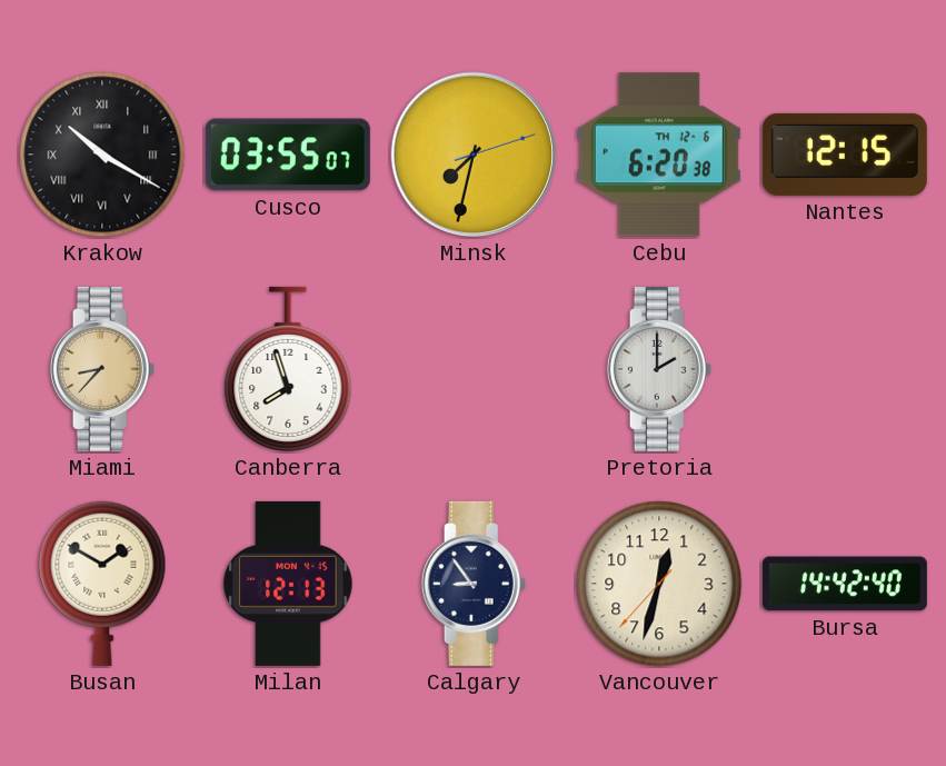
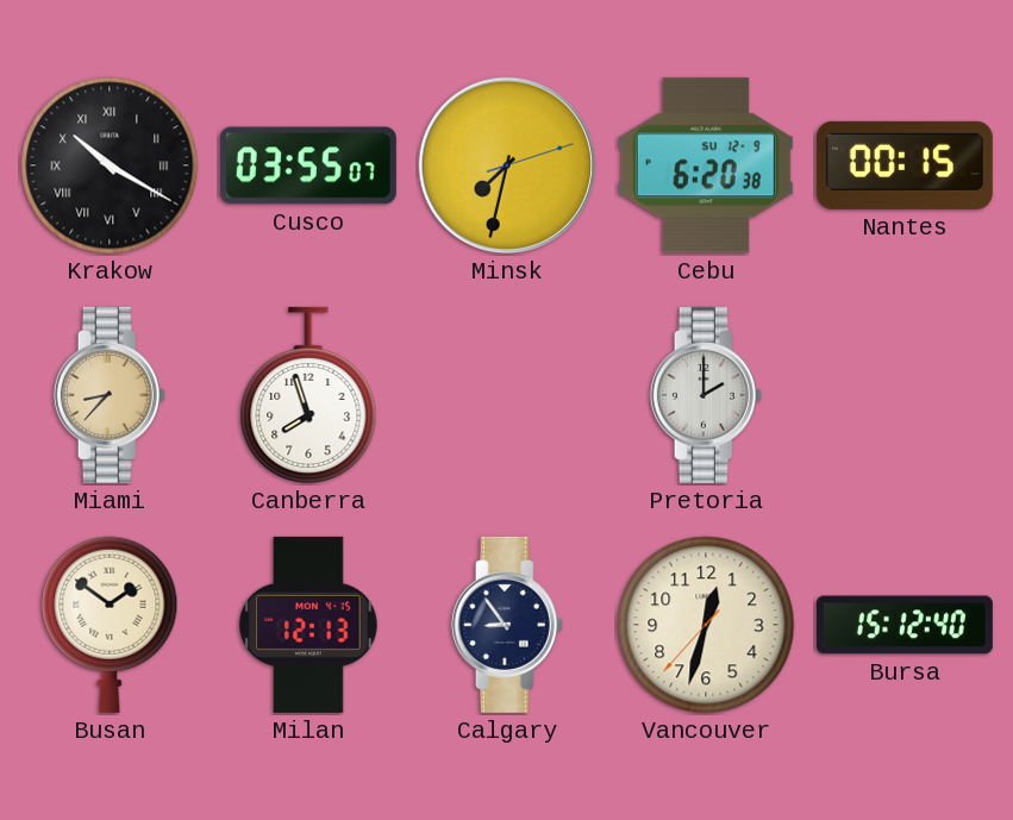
Cebu date: TH 12-6 -> SU 12-9
Nantes: 12:15 -> 00:15
Busan: 1:50 -> 1:51
Bursa: 14:42 -> 15:12
